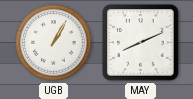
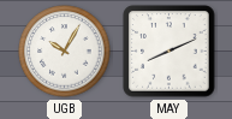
UGB: 1:05 -> 10:05
